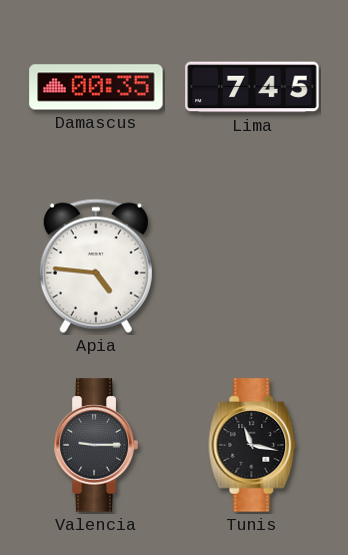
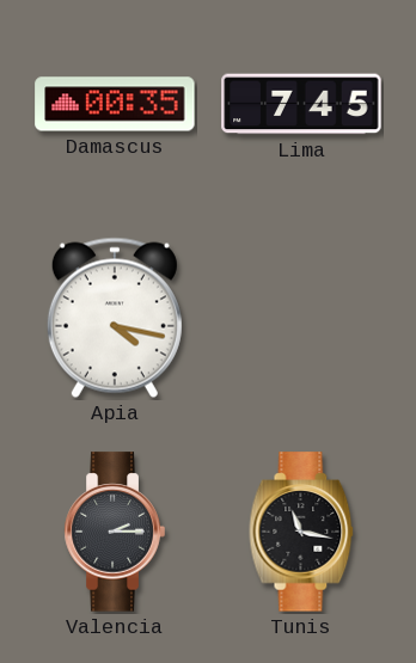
Apia: 4:46 -> 4:17
Valencia: 9:15 -> 2:15
